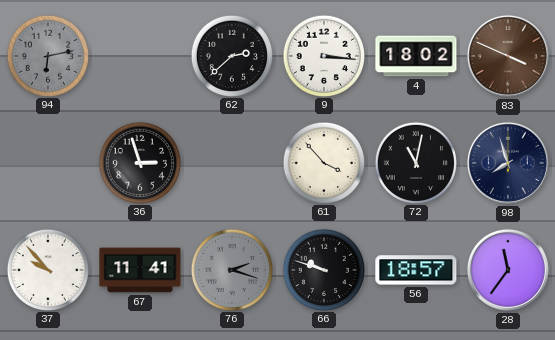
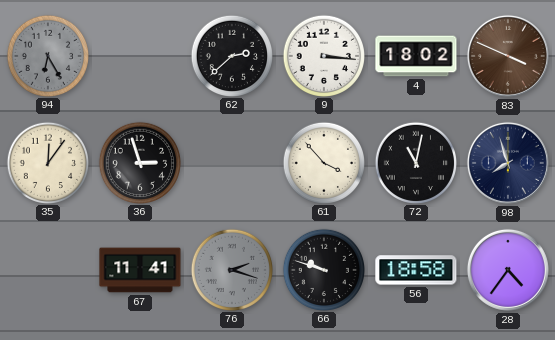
94: 6:13 -> 6:25
35: none -> 12:06
37: 9:53 -> none
56: 18:57 -> 18:58
28: 11:36 -> 4:36
